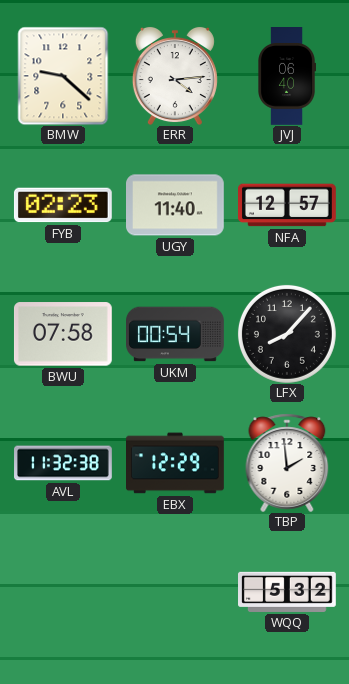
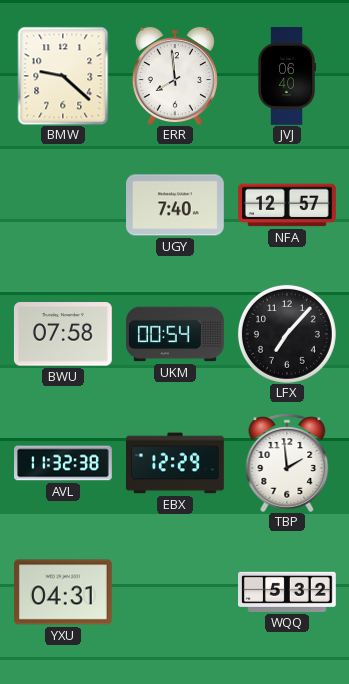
ERR: 4:14 -> 7:59
FYB: 02:23 -> none
UGY: 11:40 -> 7:40
LFX: 8:07 -> 7:07
YXU: none -> 04:31
